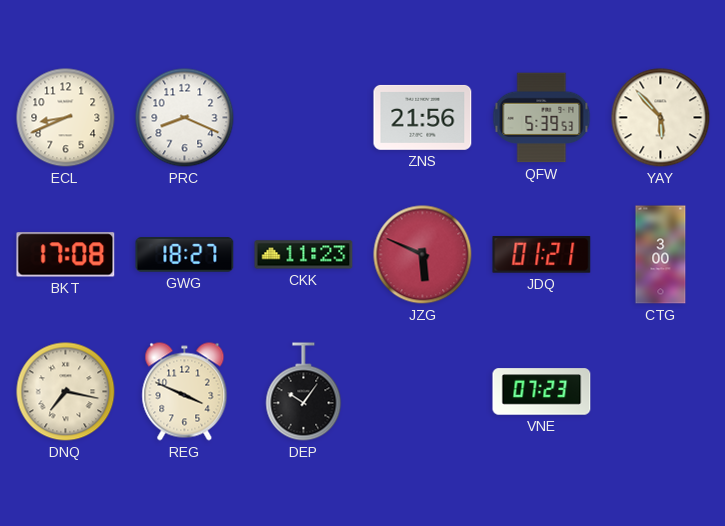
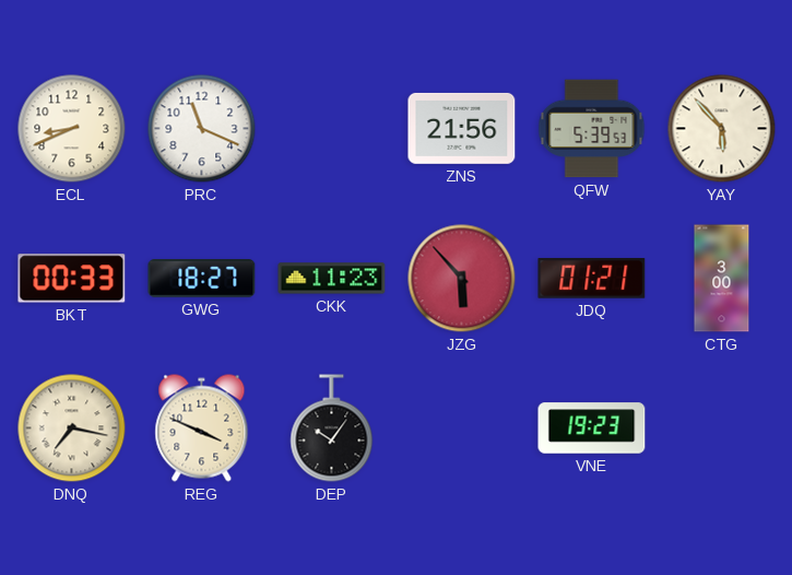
PRC: 8:19 -> 11:19
BKT: 17:08 -> 00:33
JZG: 5:49 -> 5:53
VNE: 07:23 -> 19:23
